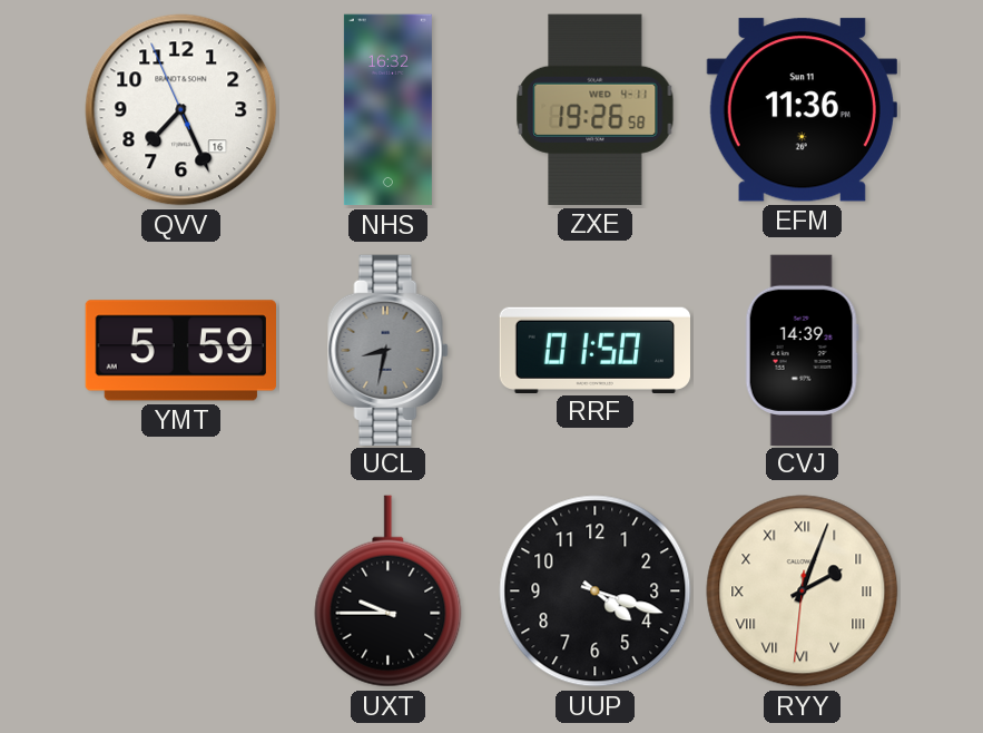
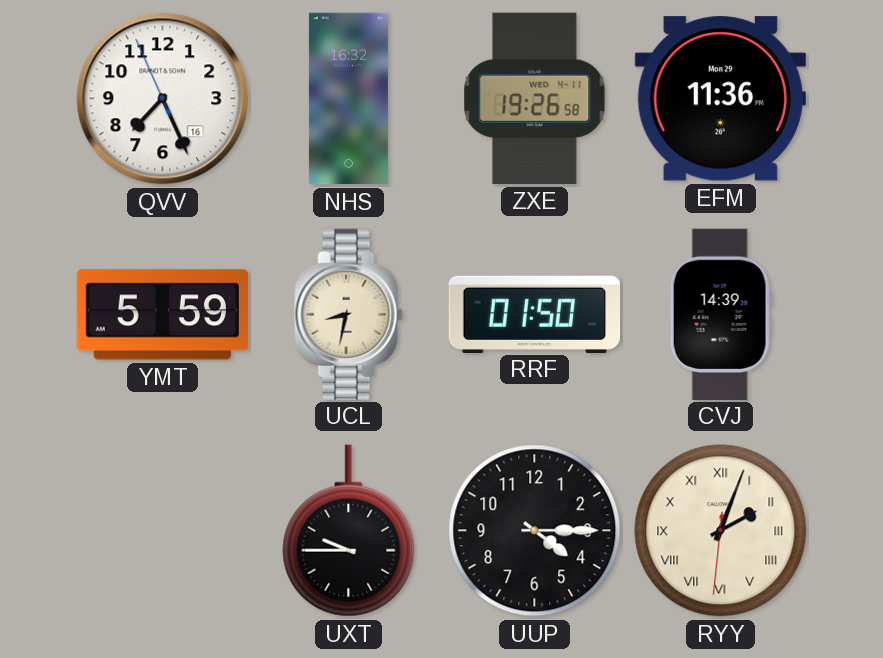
EFM date: Sun 11 -> Mon 29
UCL dial: grey -> cream
UUP: 4:18 -> 4:15
